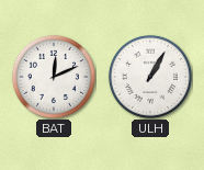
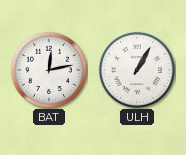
BAT: 12:11 -> 12:13
